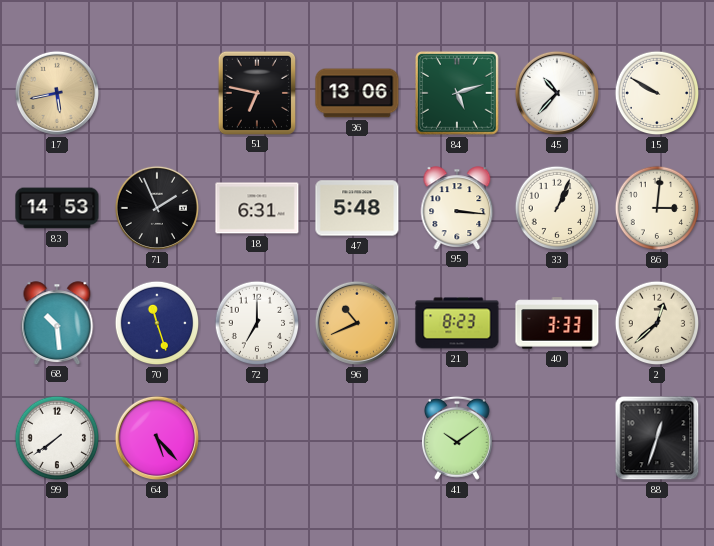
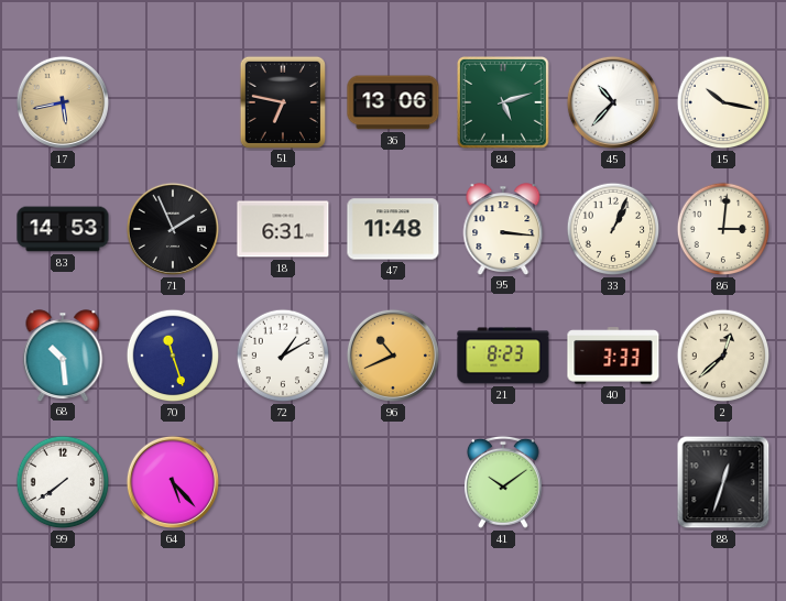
15: 9:50 -> 10:17
47: 5:48 -> 11:48
72: 7:00 -> 1:10
